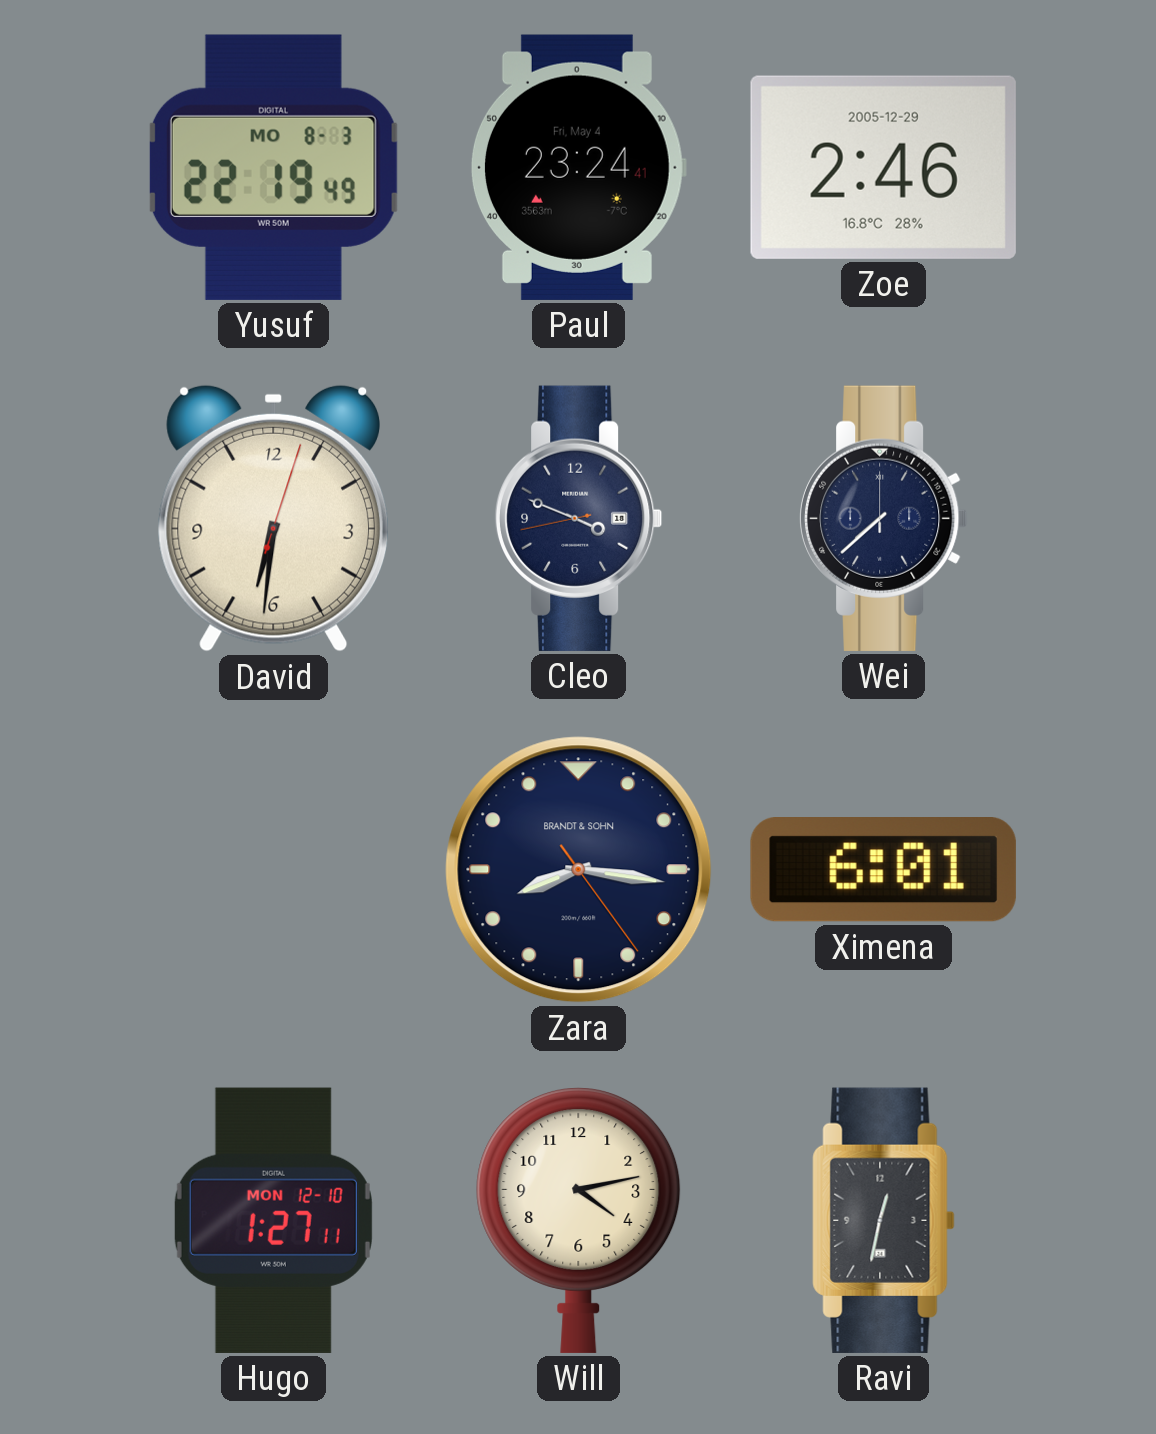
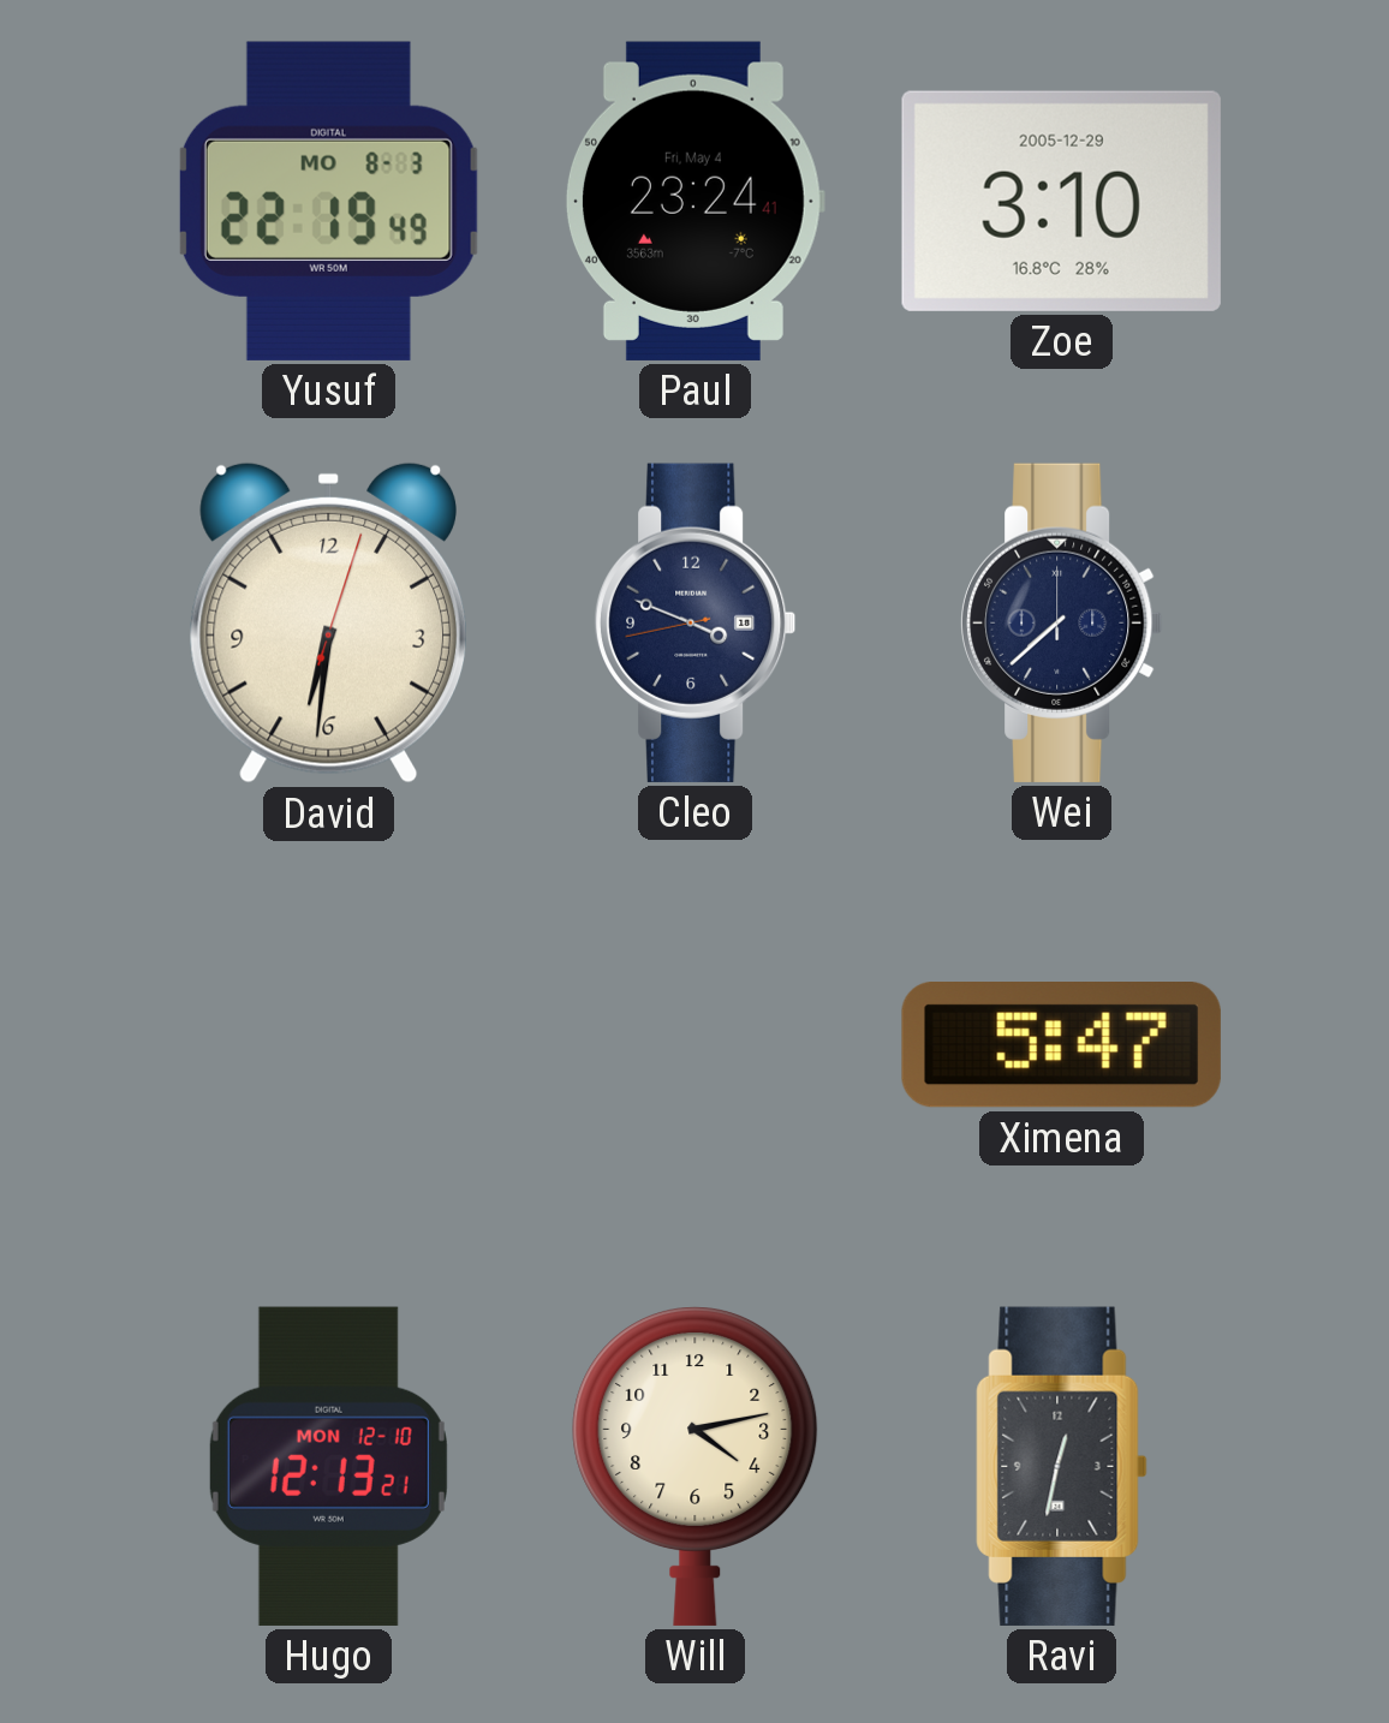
Zoe: 2:46 -> 3:10
Zara: 8:16 -> none
Ximena: 6:01 -> 5:47
Hugo: 1:27 -> 12:13
